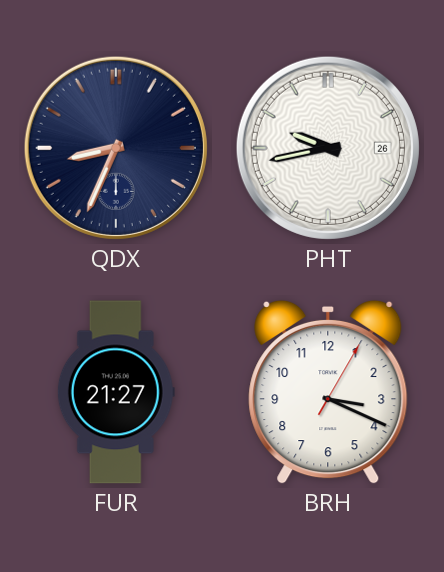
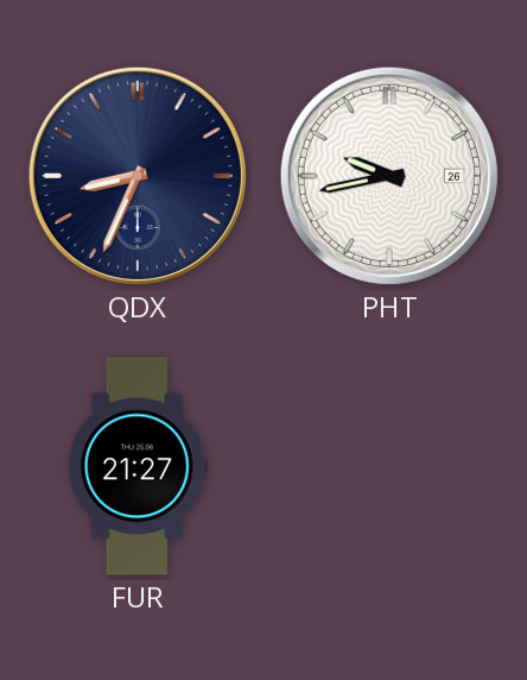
BRH: 3:19 -> none
